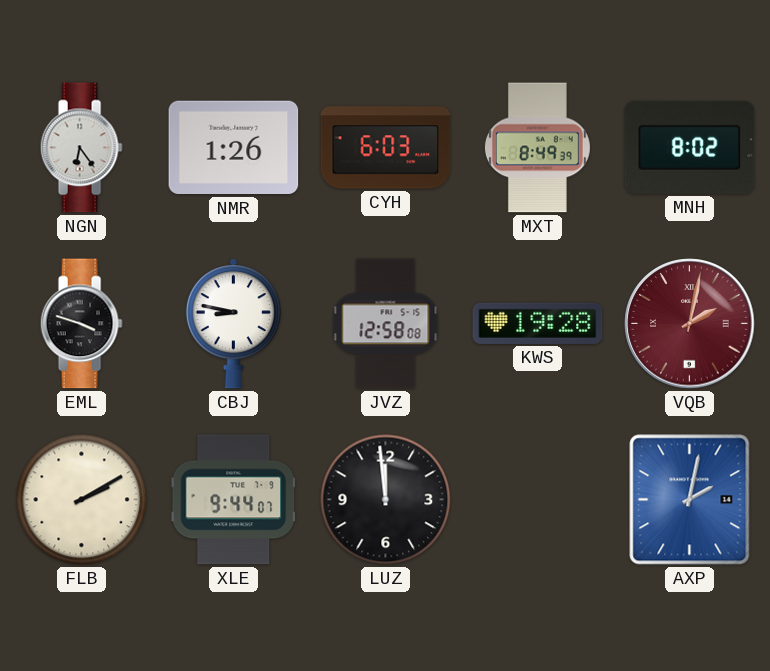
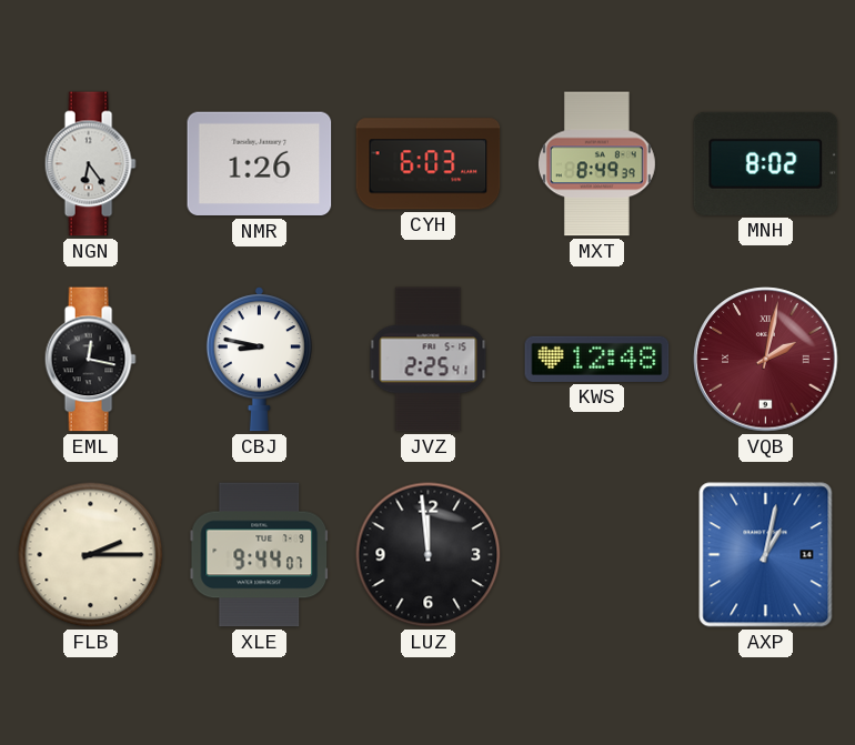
EML: 3:48 -> 12:17
JVZ: 12:58 -> 2:25
KWS: 19:28 -> 12:48
FLB: 2:10 -> 2:15
AXP: 2:02 -> 1:02
